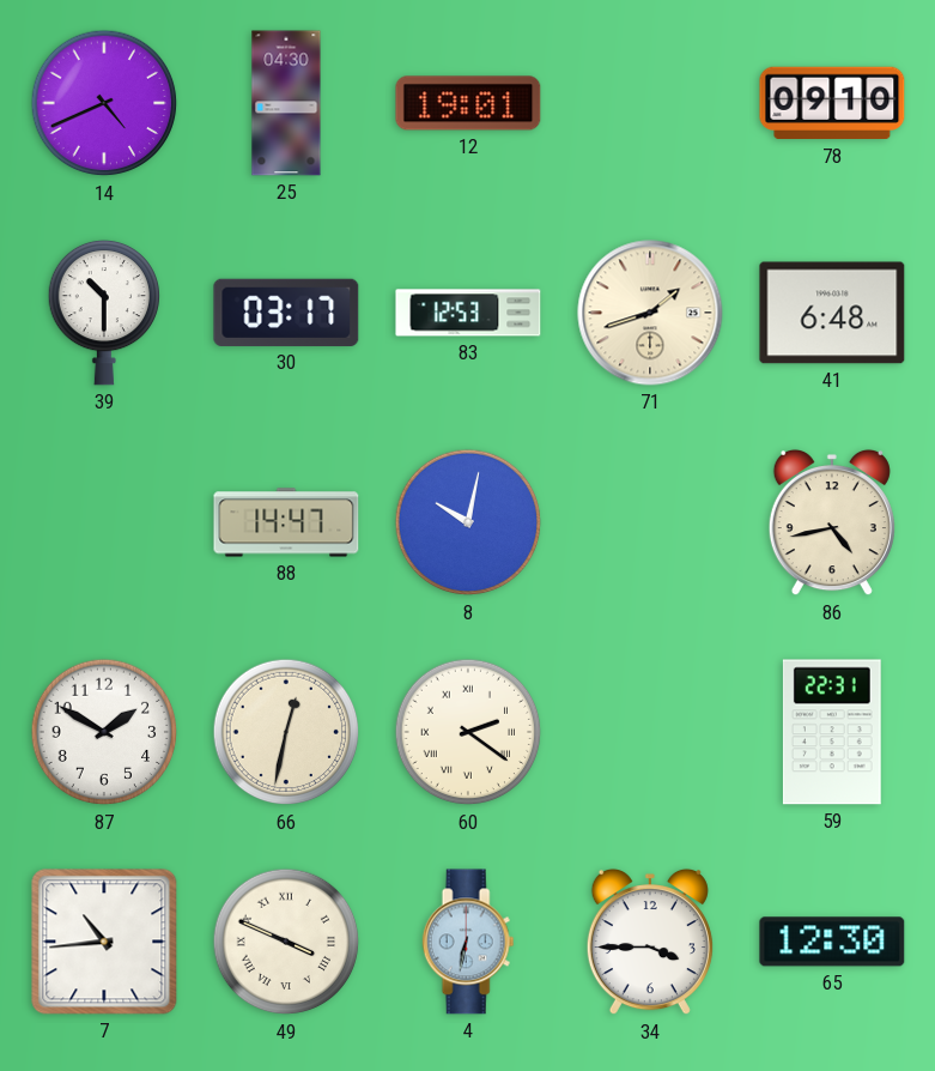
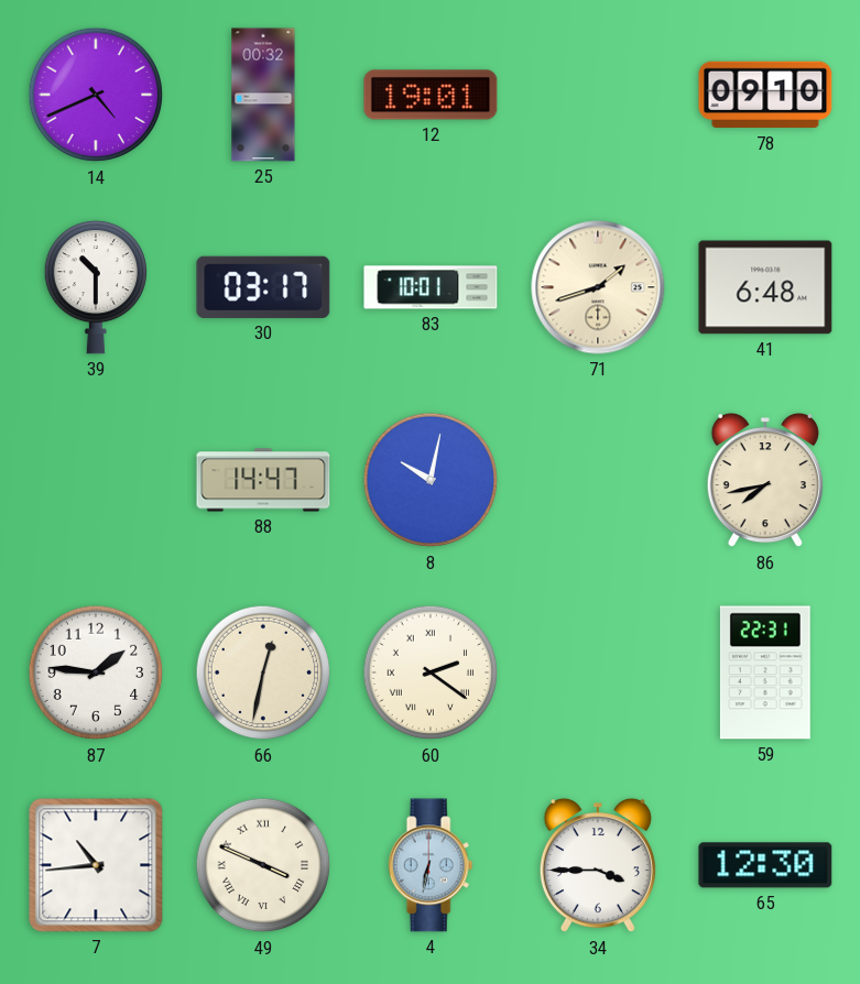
25: 04:30 -> 00:32
83: 12:53 -> 10:01
86: 4:43 -> 7:43
87: 1:50 -> 1:46
